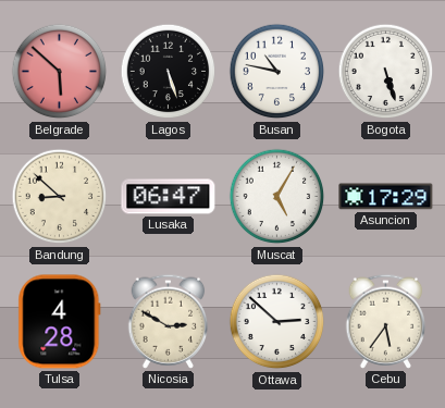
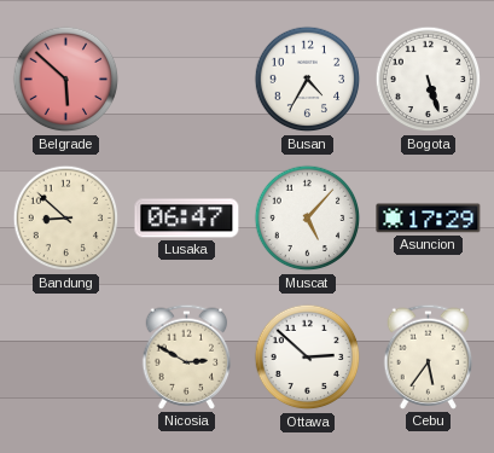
Lagos: 5:27 -> none
Busan: 10:47 -> 4:35
Muscat: 5:05 -> 5:07
Tulsa: 4:28 -> none
